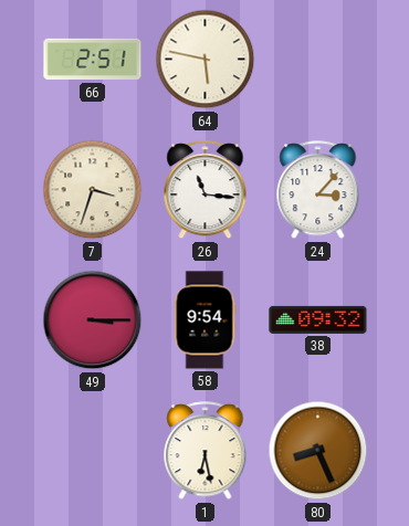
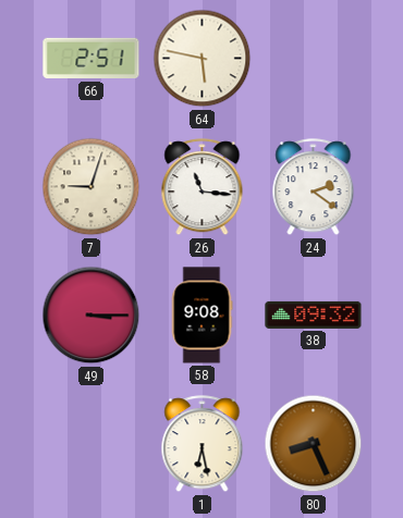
7: 3:33 -> 9:03
24: 3:07 -> 2:21
58: 9:54 -> 9:08
